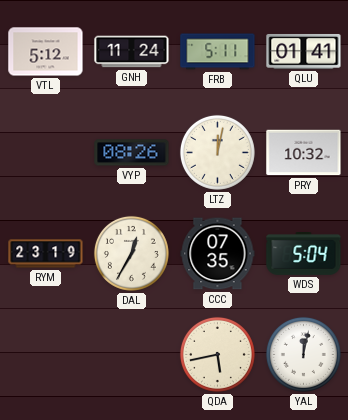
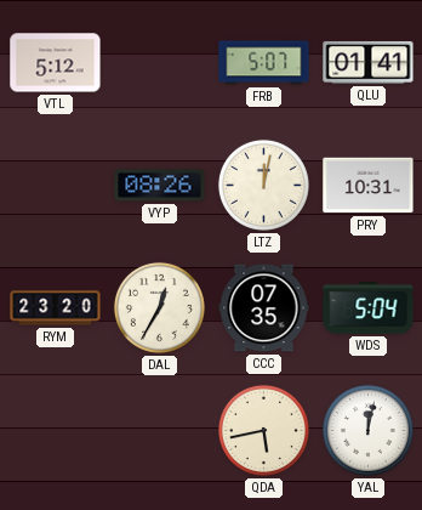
GNH: 11:24 -> none
FRB: 5:11 -> 5:07
PRY: 10:32 -> 10:31
RYM: 23:19 -> 23:20
